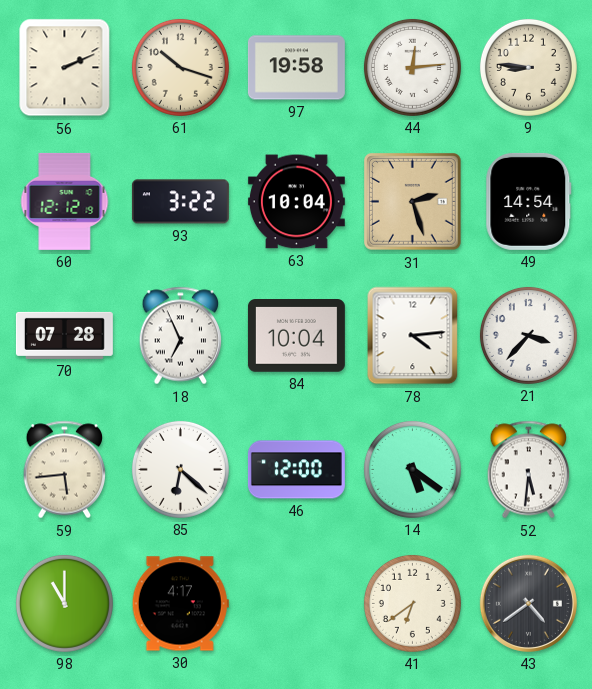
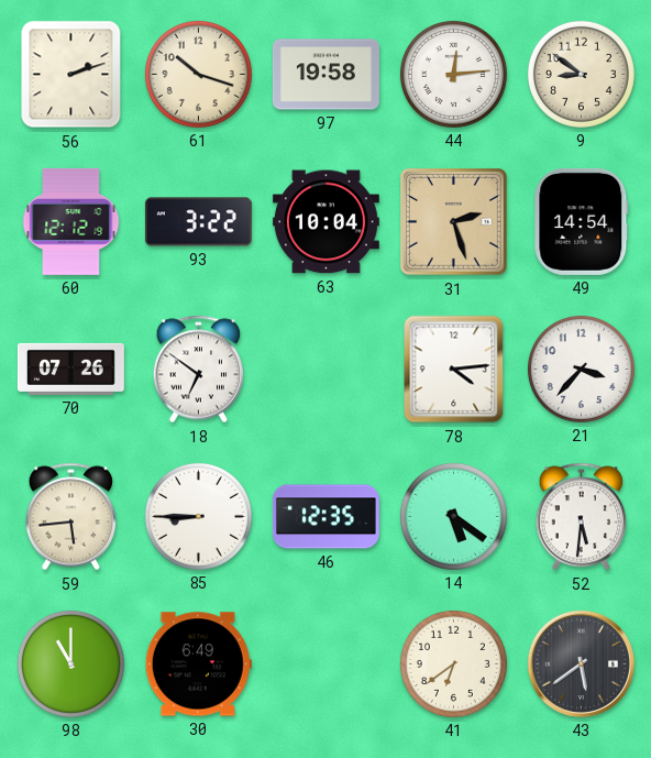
56: 2:11 -> 2:12
9: 8:46 -> 8:51
70: 07:28 -> 07:26
18: 6:56 -> 6:51
84: 10:04 -> none
85: 6:22 -> 8:45
46: 12:00 -> 12:35
30: 4:17 -> 6:49
43: 4:39 -> 5:39
